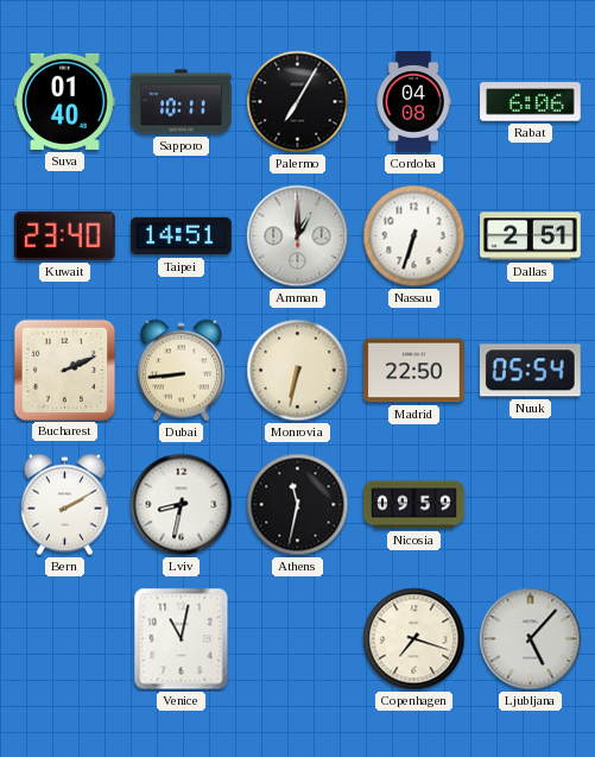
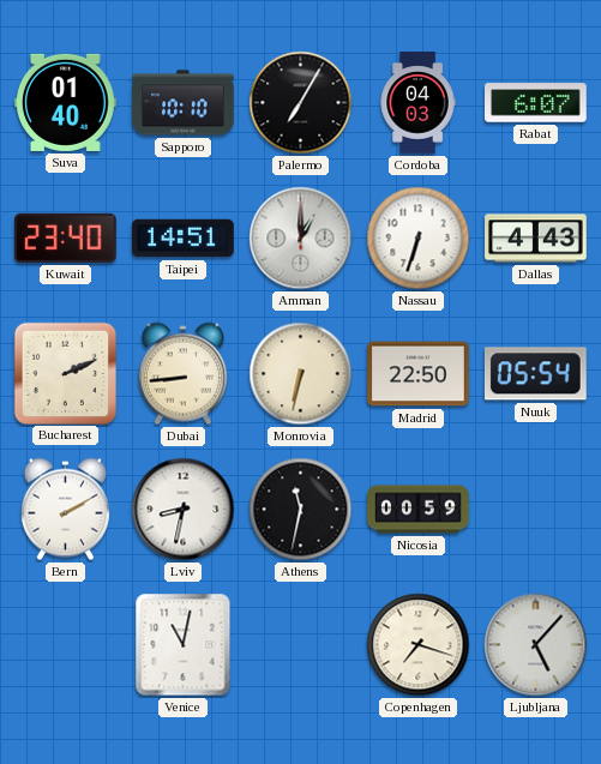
Sapporo: 10:11 -> 10:10
Cordoba: 04:08 -> 04:03
Rabat: 6:06 -> 6:07
Dallas: 2:51 -> 4:43
Nicosia: 09:59 -> 00:59
